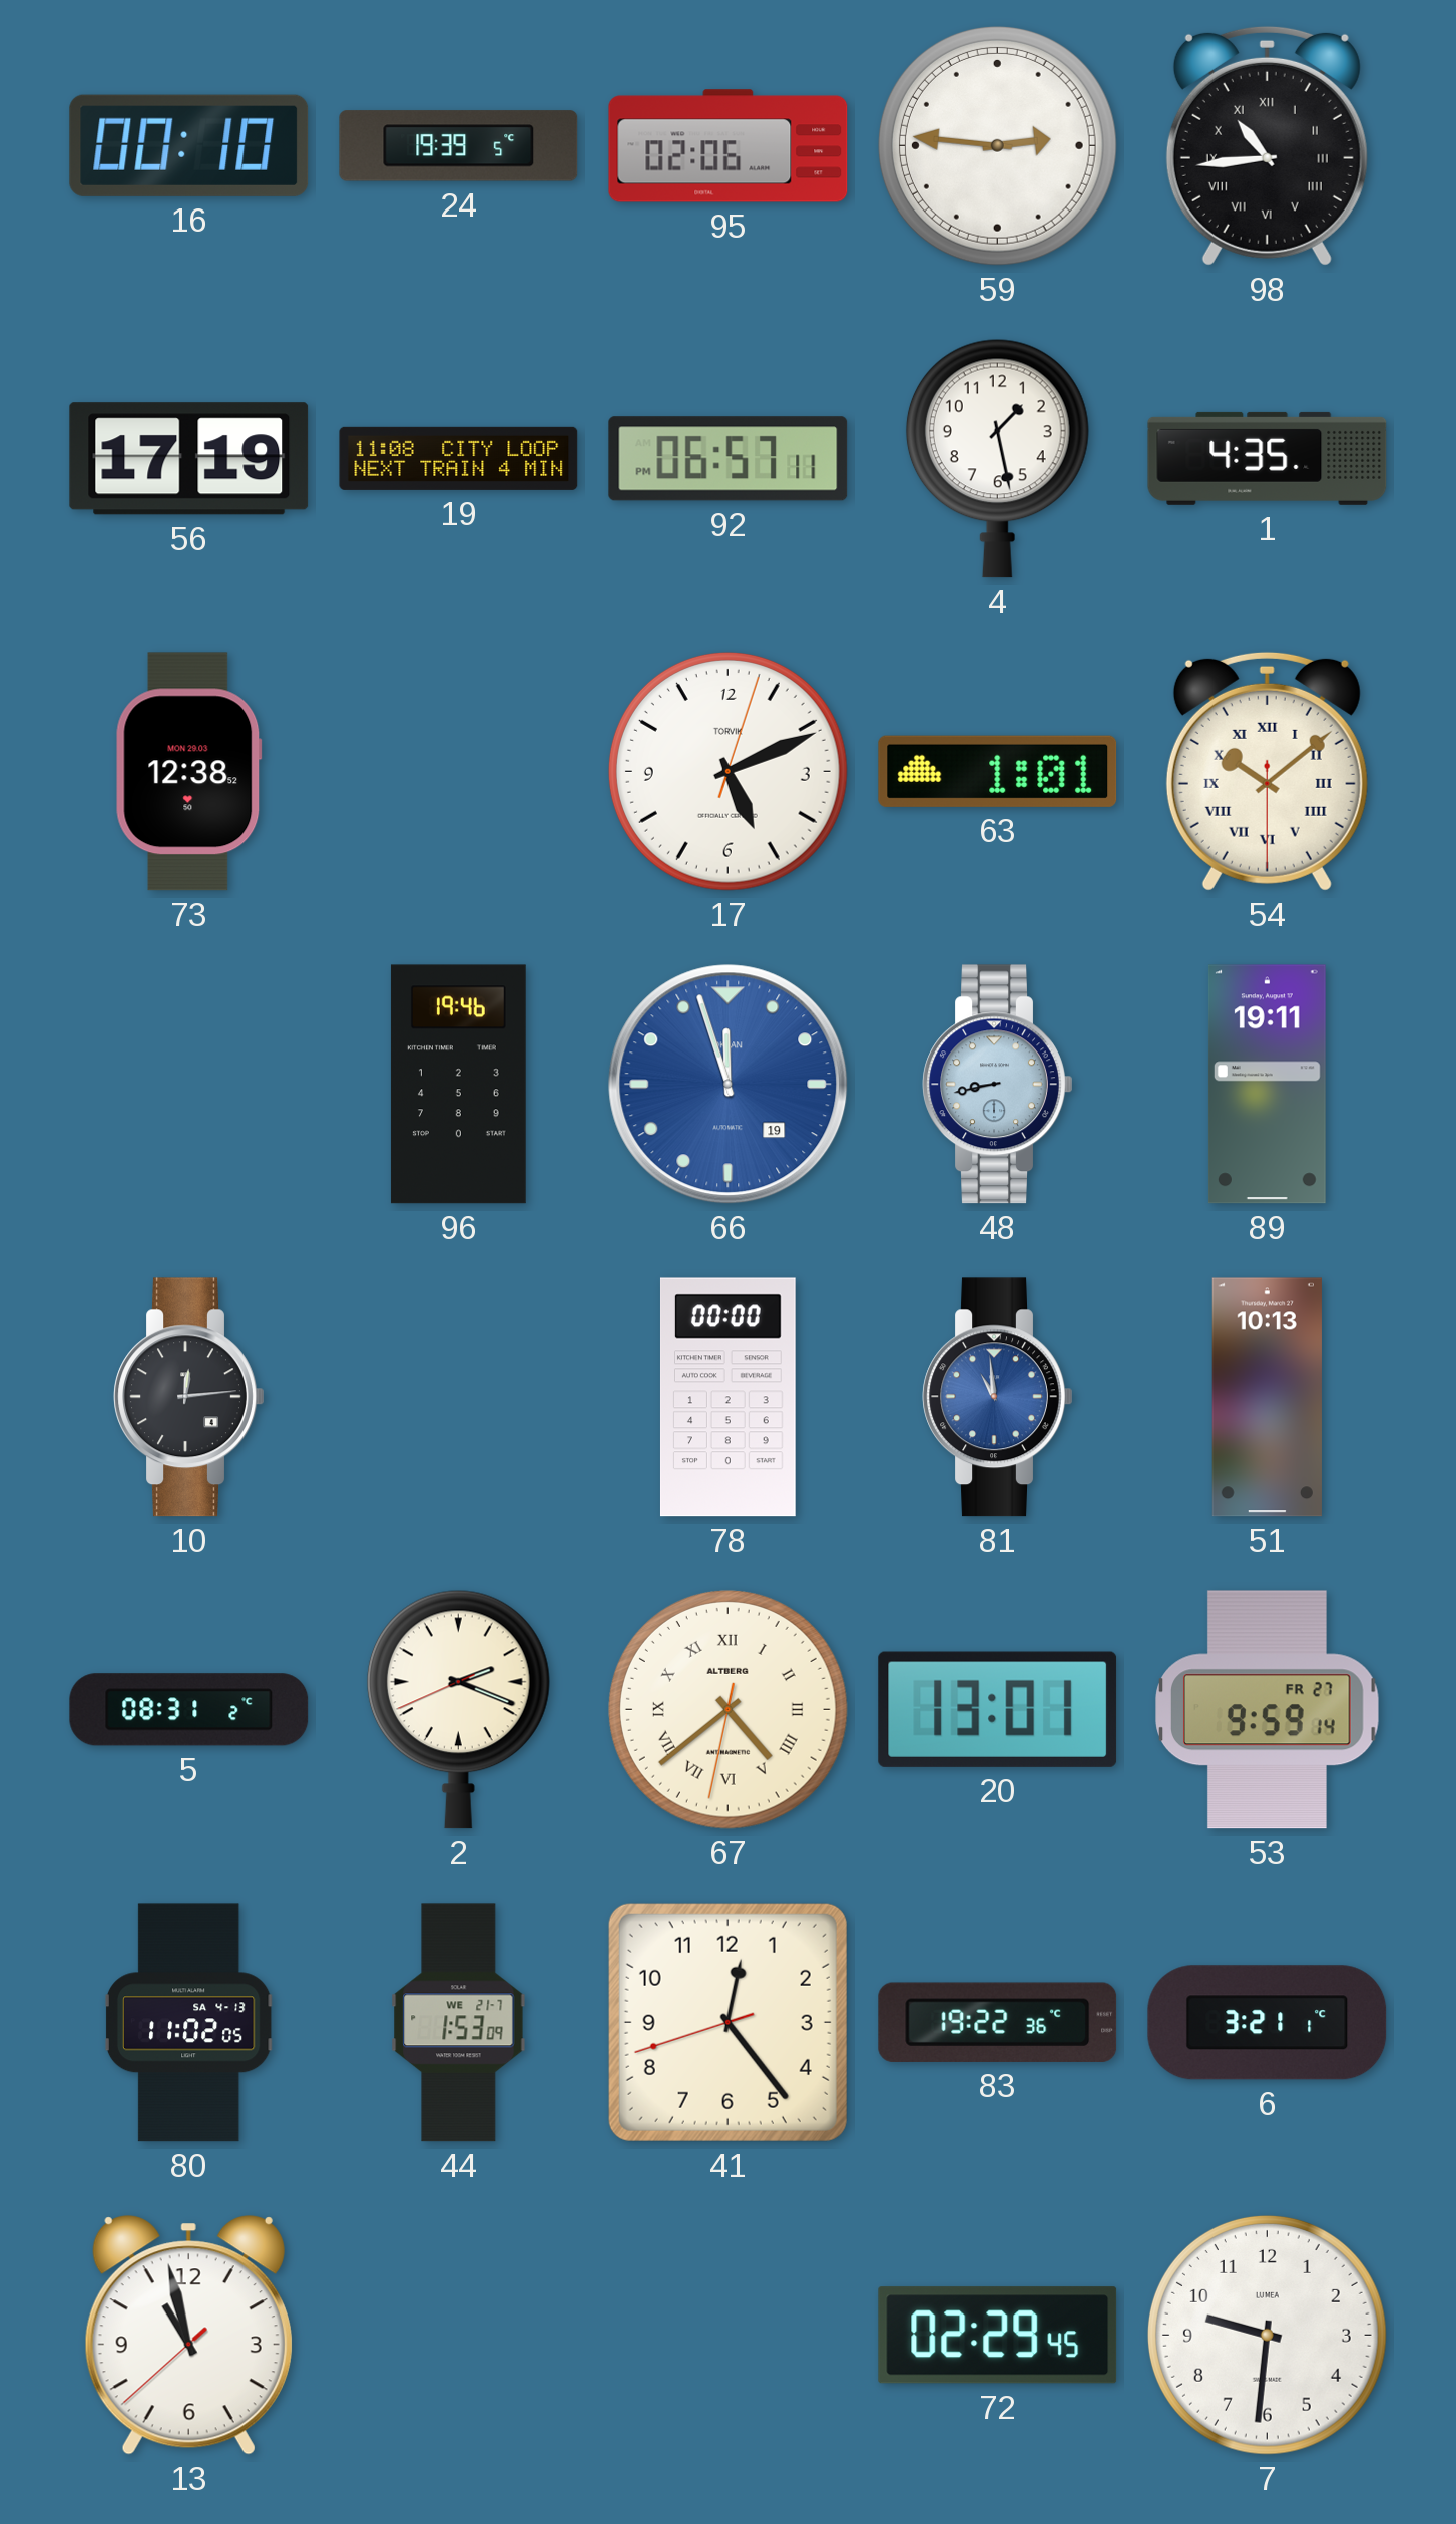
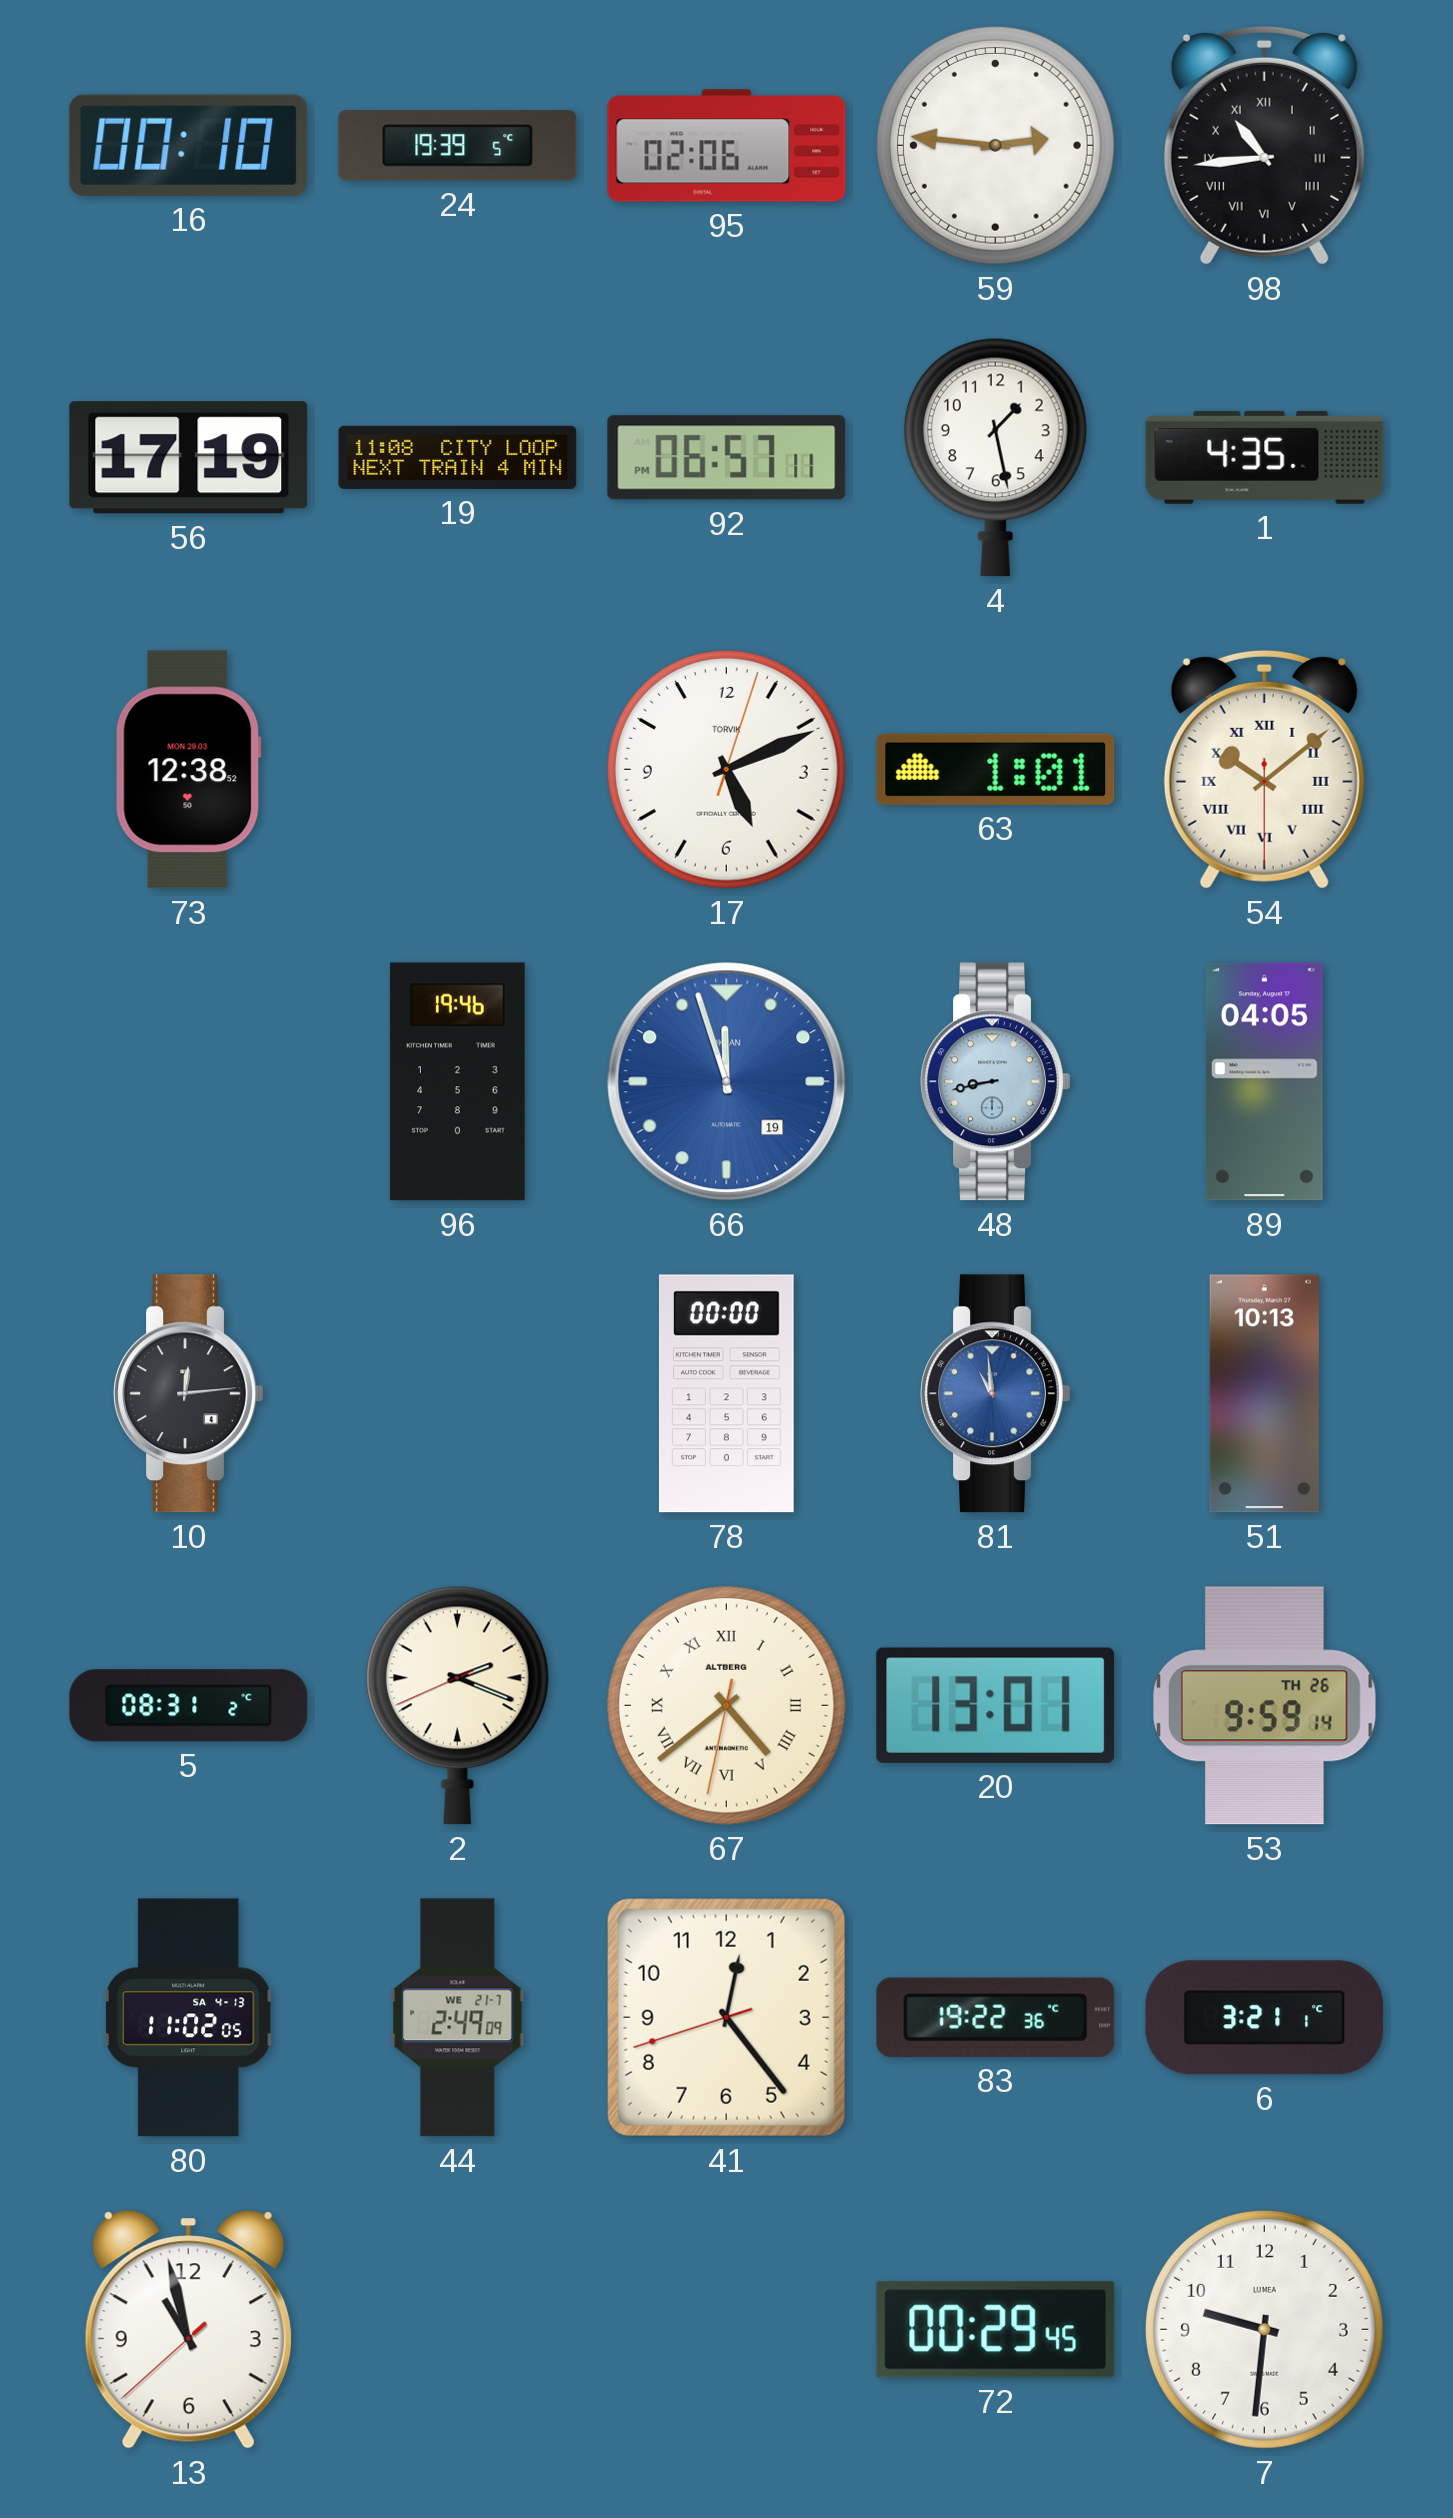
89: 19:11 -> 04:05
53 date: FR 27 -> TH 26
44: 1:53 -> 2:49
72: 02:29 -> 00:29
